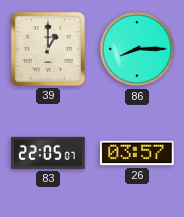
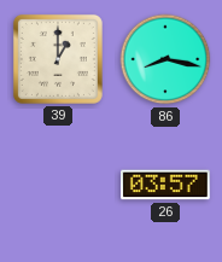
86: 8:15 -> 8:17
83: 22:05 -> none
